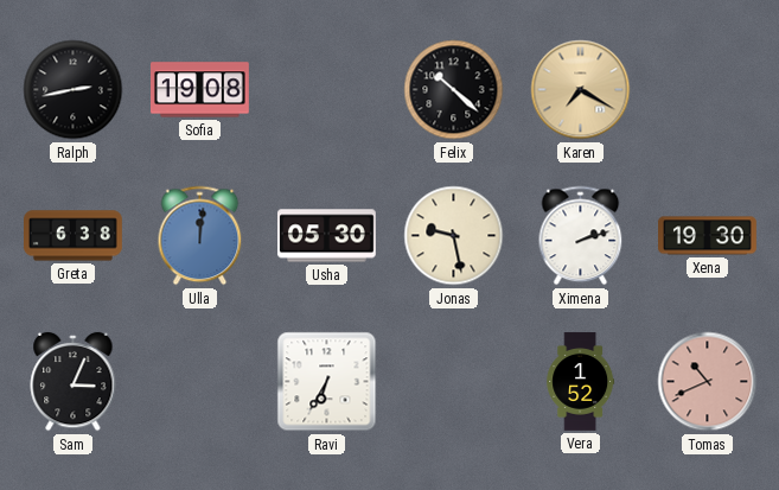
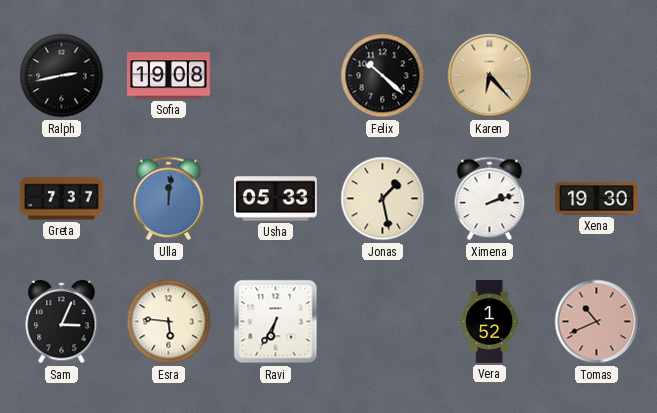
Karen: 7:20 -> 6:23
Greta: 6:38 -> 7:37
Usha: 05:30 -> 05:33
Jonas: 9:28 -> 1:28
Esra: none -> 5:46
